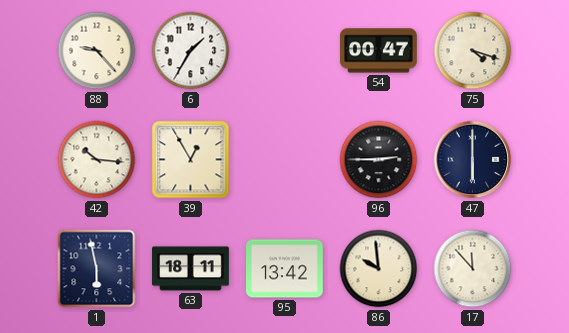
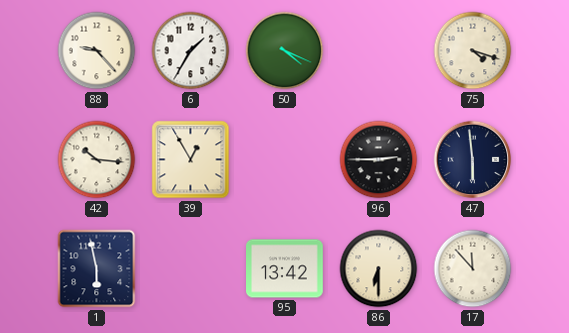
50: none -> 4:19
54: 00:47 -> none
47: 6:00 -> 5:59
63: 18:11 -> none
86: 9:59 -> 6:30
